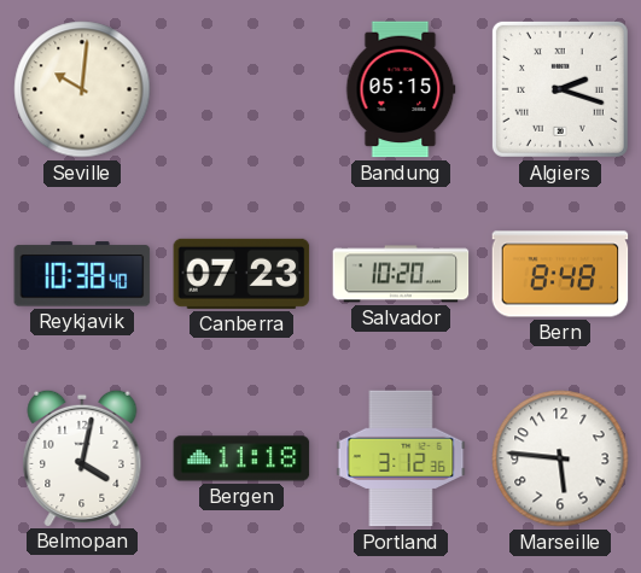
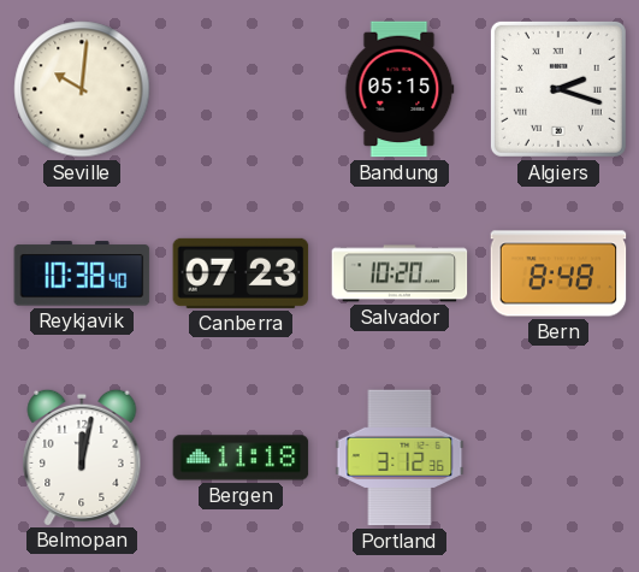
Belmopan: 4:02 -> 12:02
Marseille: 5:46 -> none
